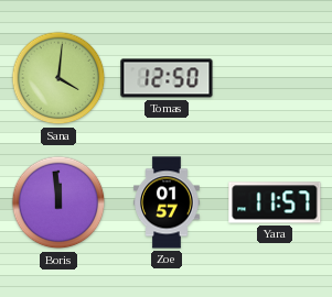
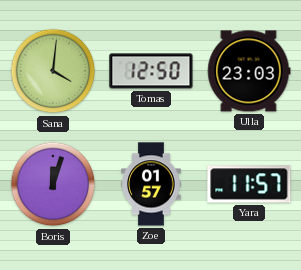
Ulla: none -> 23:03
Boris: 11:59 -> 12:03
